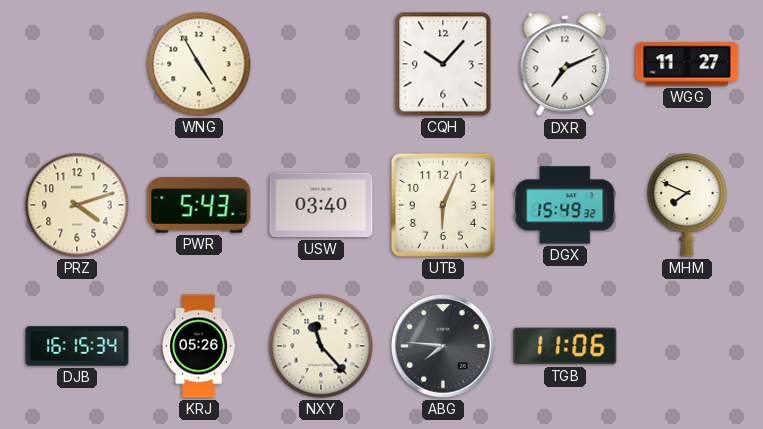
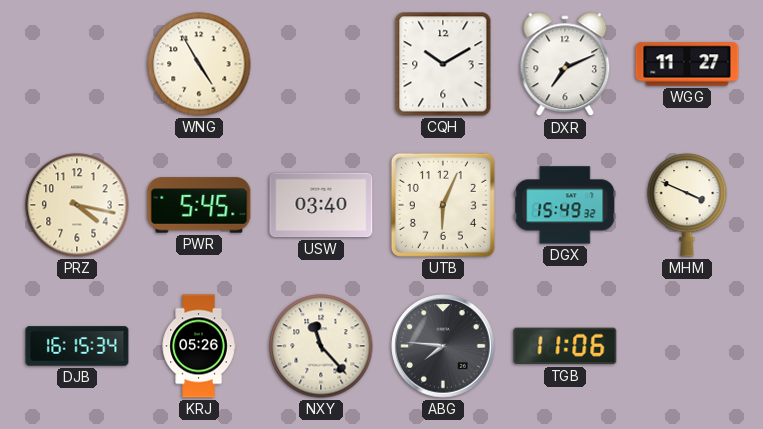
CQH: 10:07 -> 10:10
PRZ: 4:12 -> 4:17
PWR: 5:43 -> 5:45
MHM: 7:49 -> 3:49
